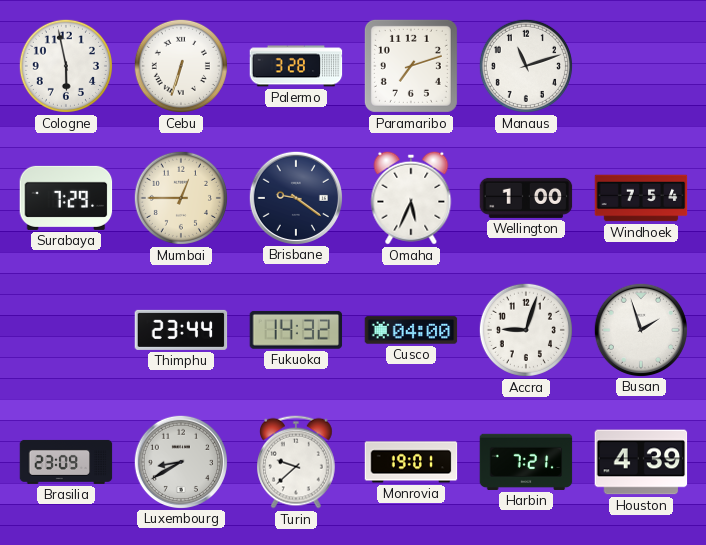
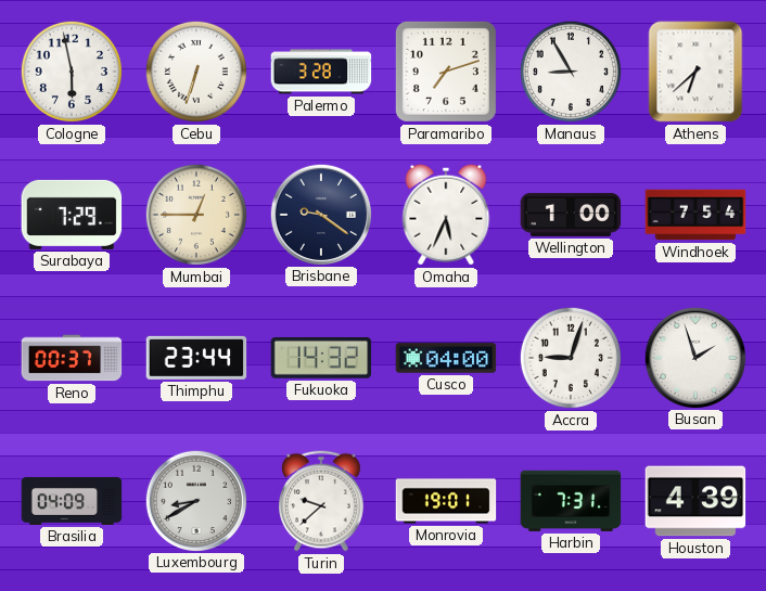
Manaus: 11:12 -> 8:55
Athens: none -> 6:38
Reno: none -> 00:37
Brasilia: 23:09 -> 04:09
Harbin: 7:21 -> 7:31
